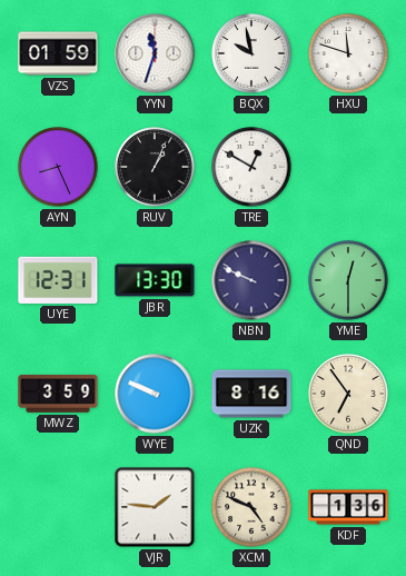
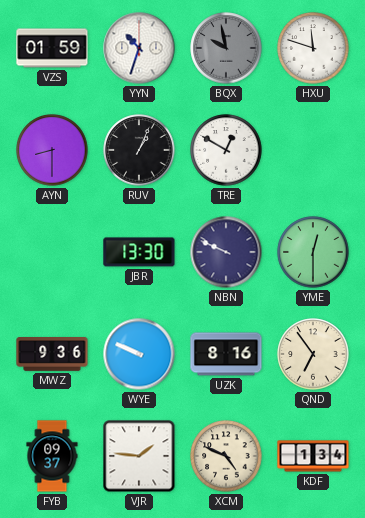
YYN: 11:33 -> 10:33
BQX dial: white -> grey
AYN: 8:26 -> 8:30
UYE: 12:31 -> none
MWZ: 3:59 -> 9:36
FYB: none -> 09:37
KDF: 1:36 -> 1:34
